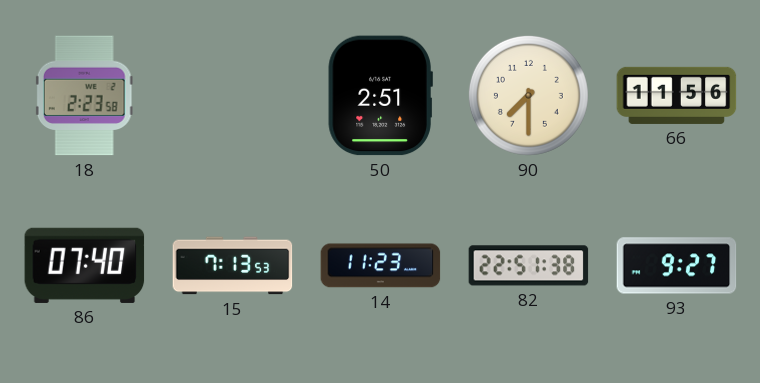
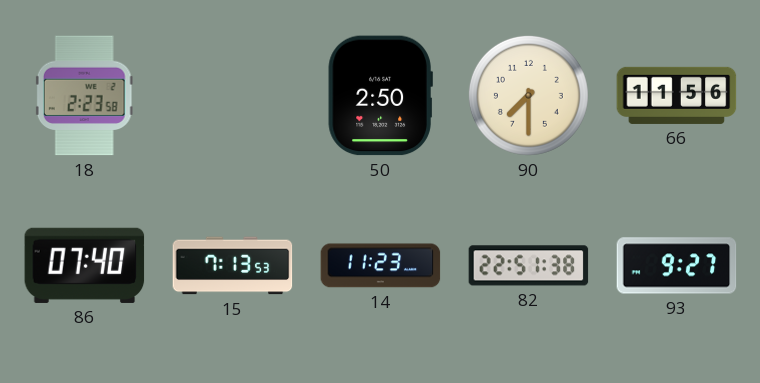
50: 2:51 -> 2:50
